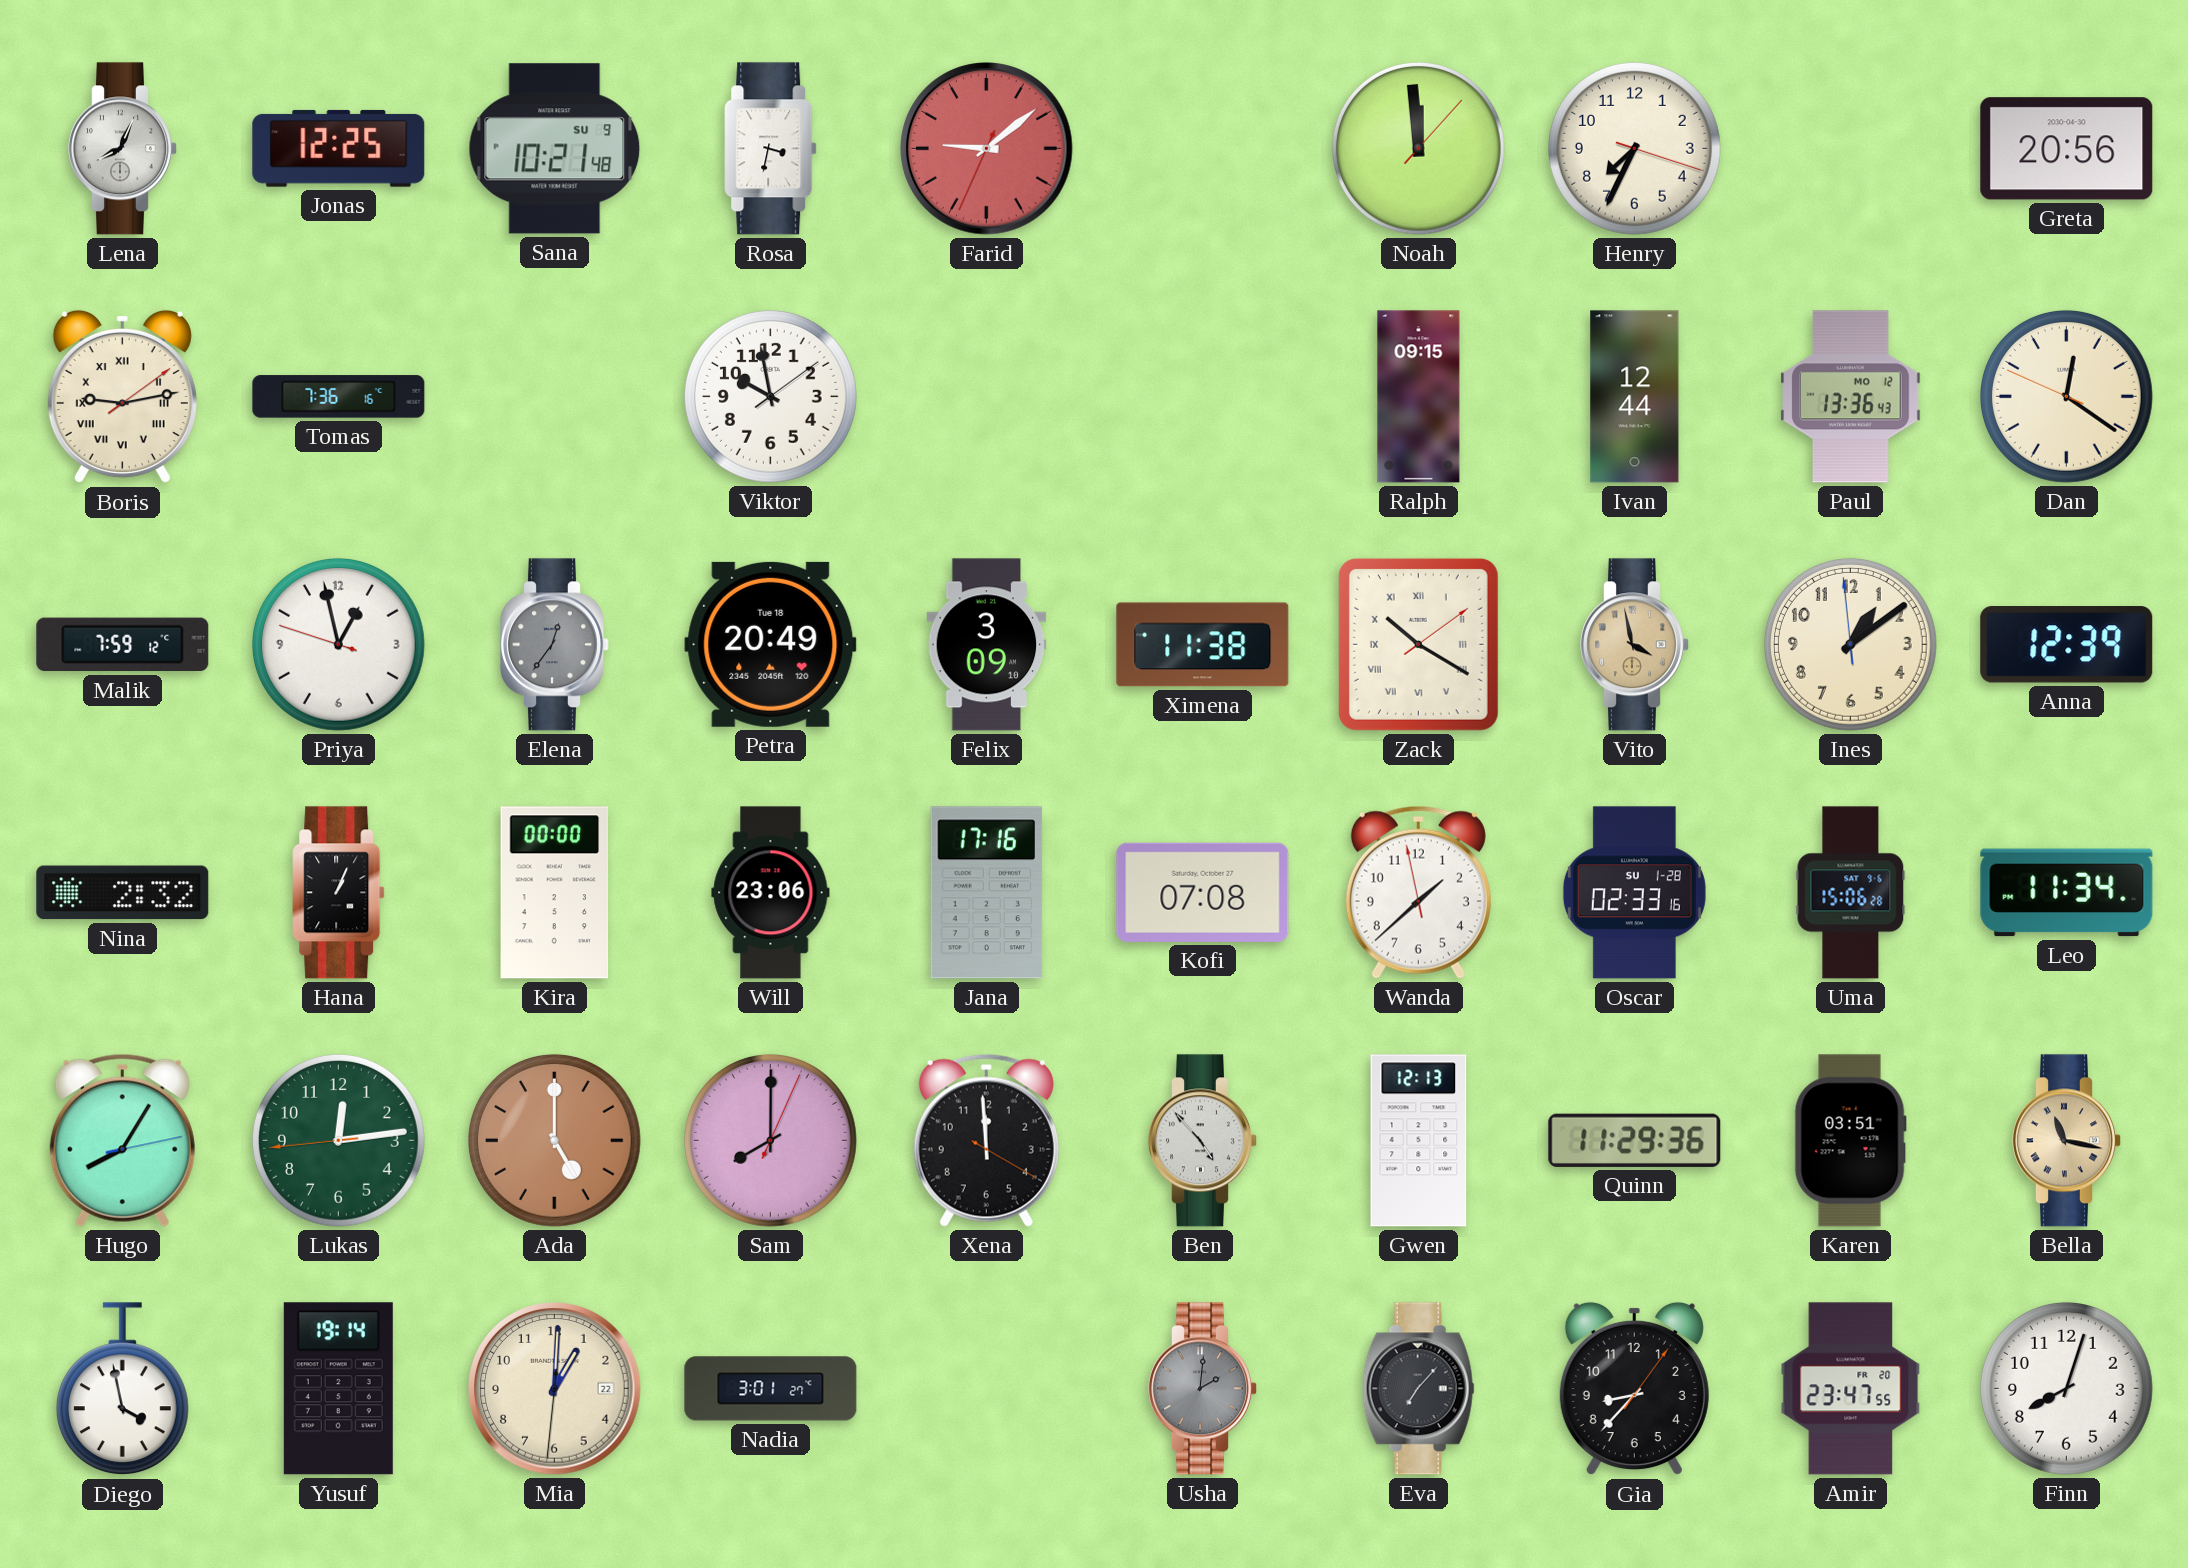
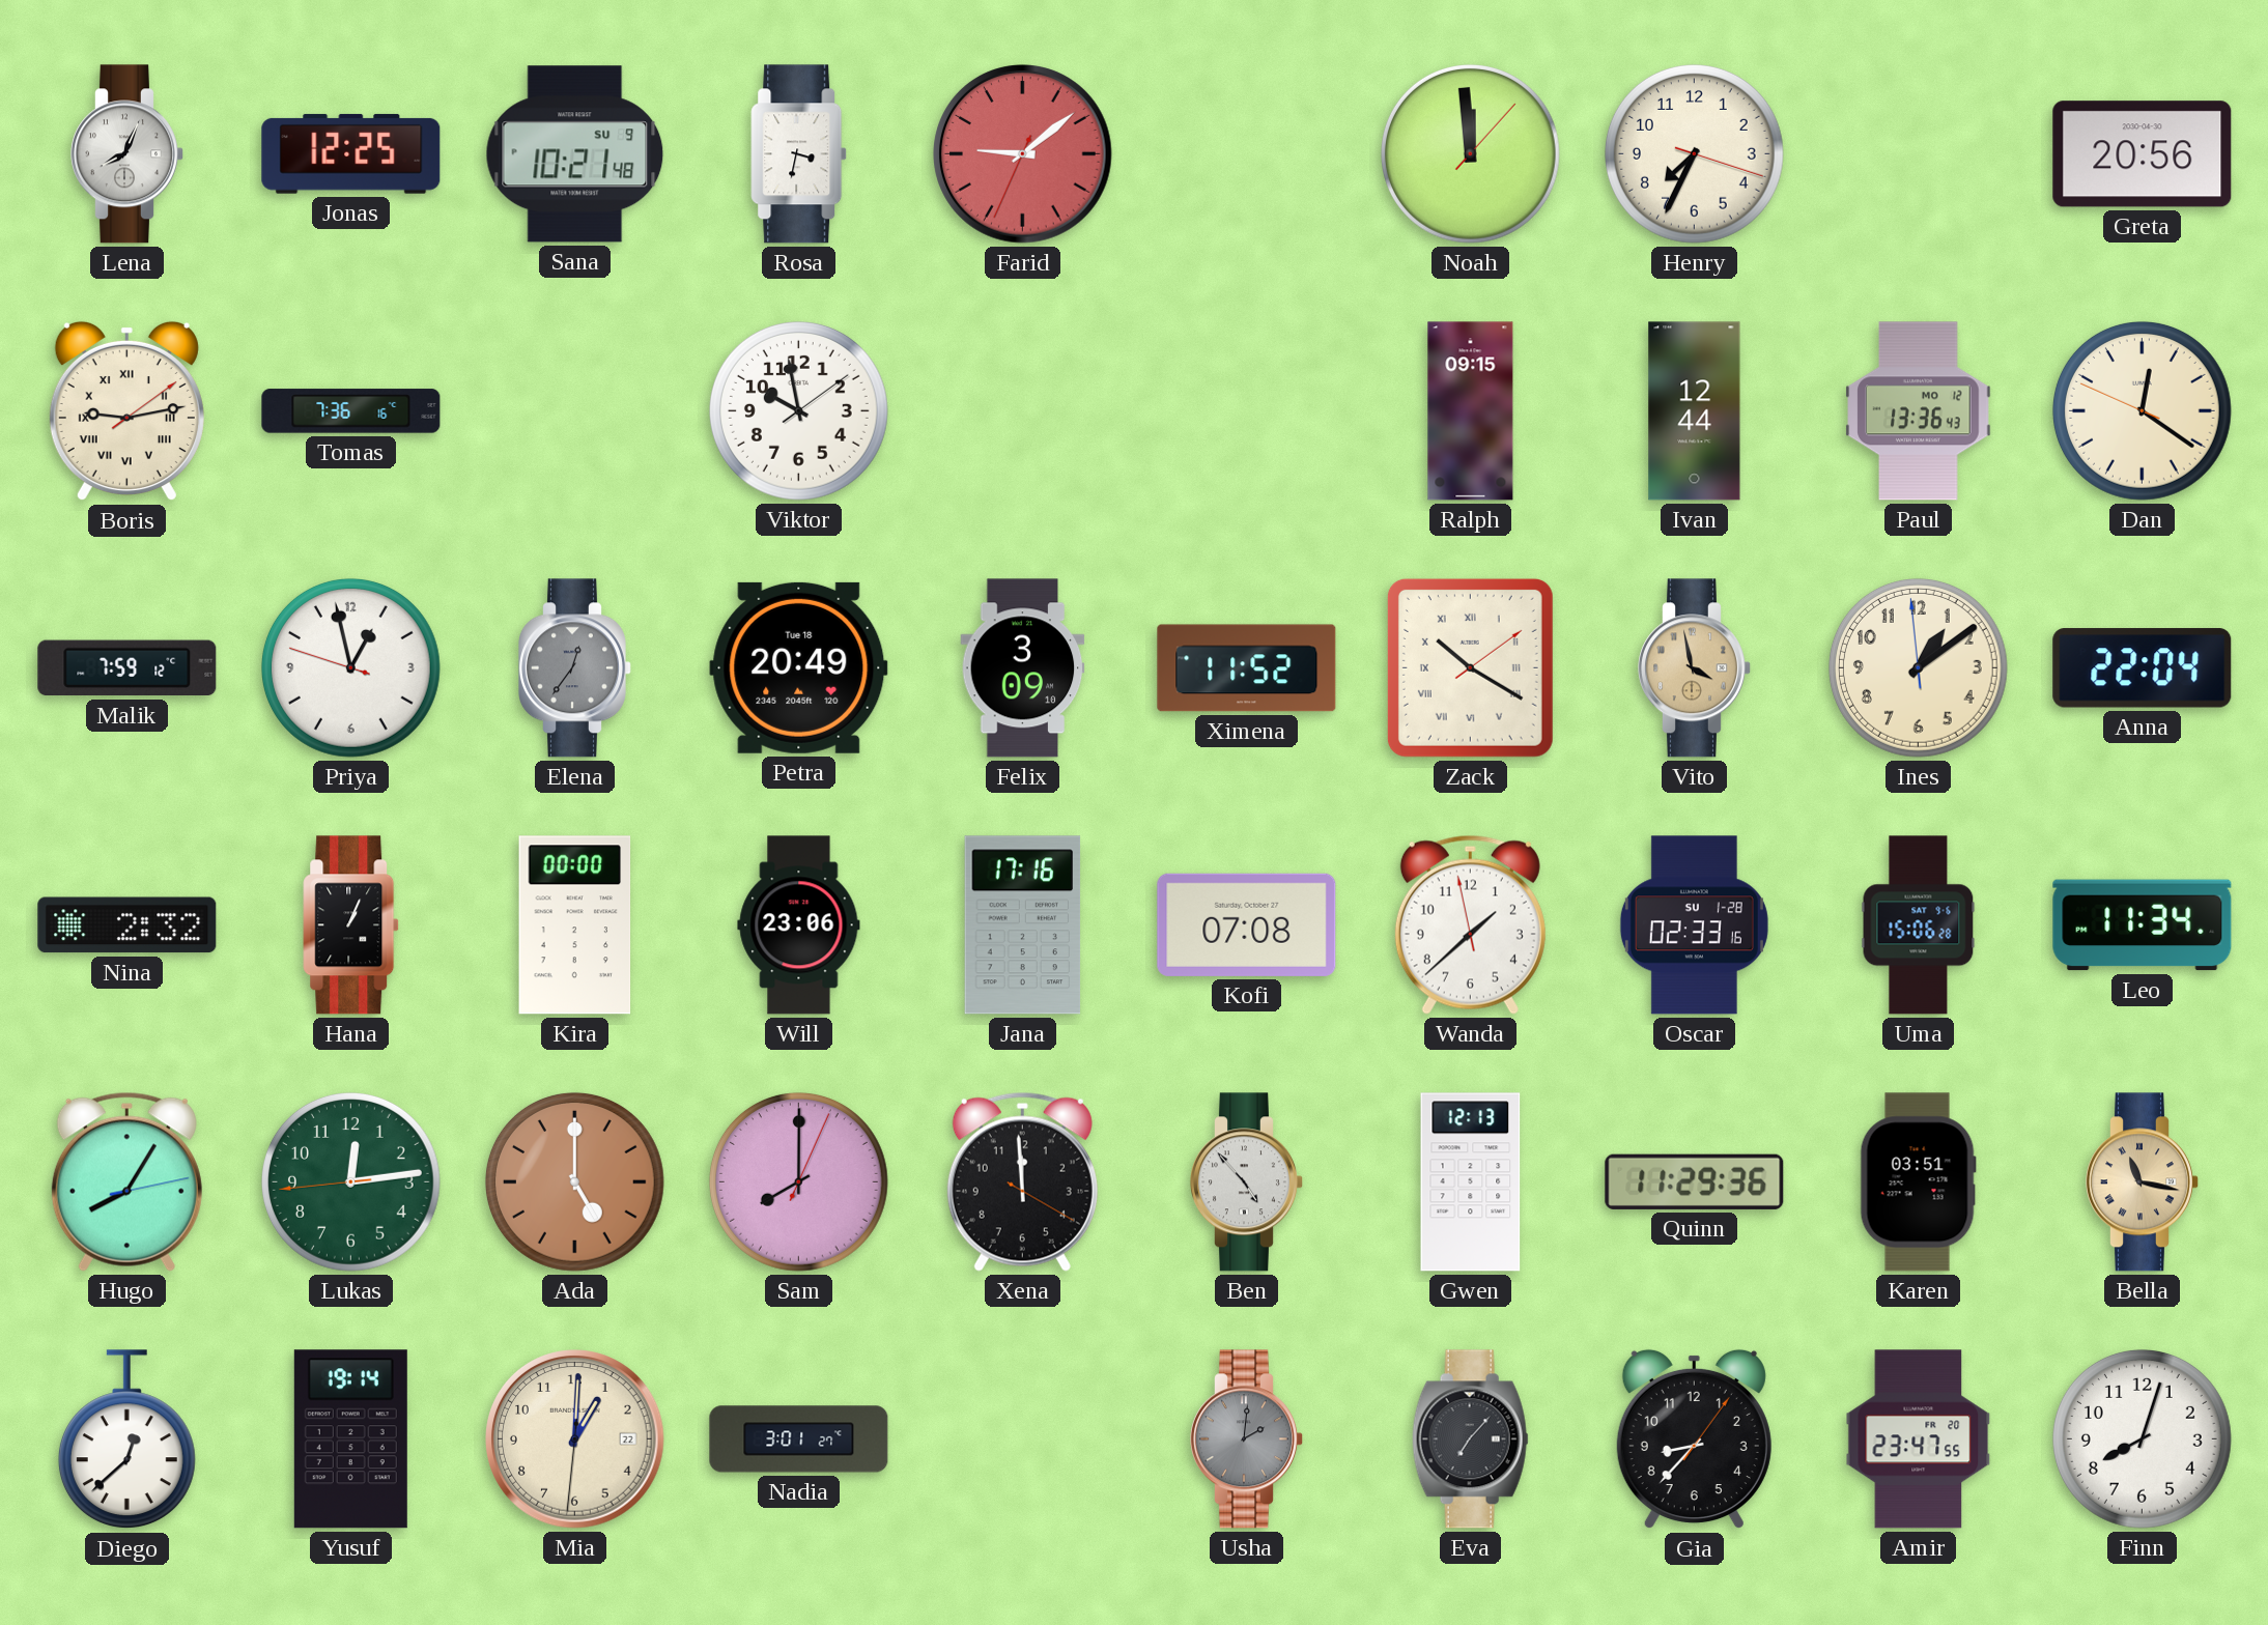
Ximena: 11:38 -> 11:52
Anna: 12:39 -> 22:04
Diego: 3:58 -> 12:38
